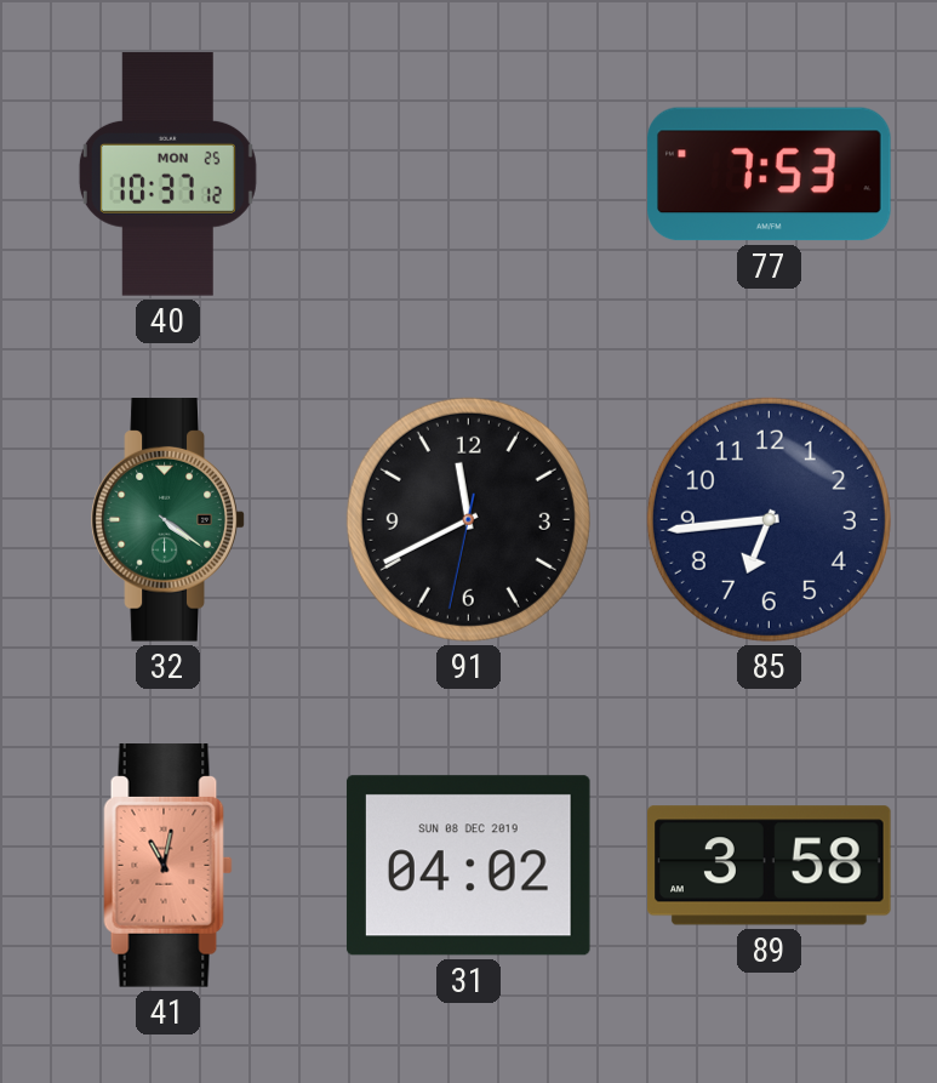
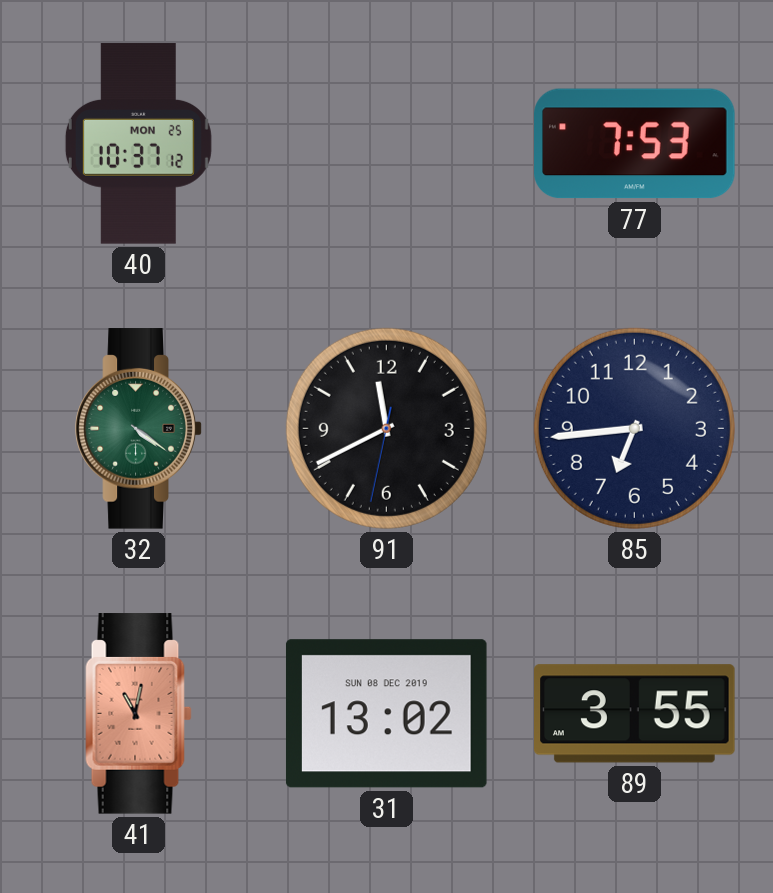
31: 04:02 -> 13:02
89: 3:58 -> 3:55
